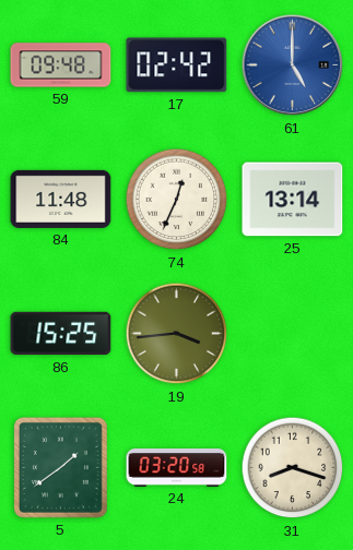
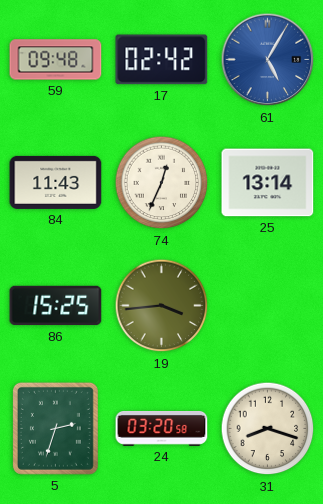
61: 5:00 -> 5:05
84: 11:48 -> 11:43
5: 1:39 -> 2:33
